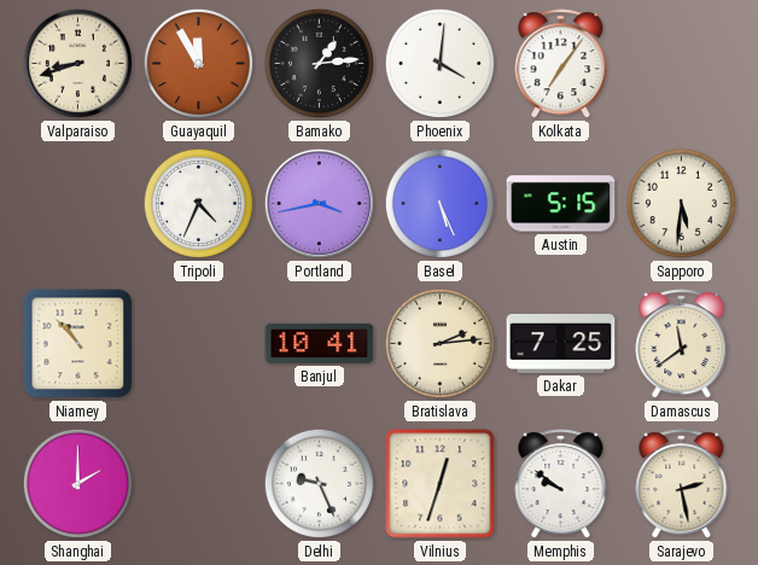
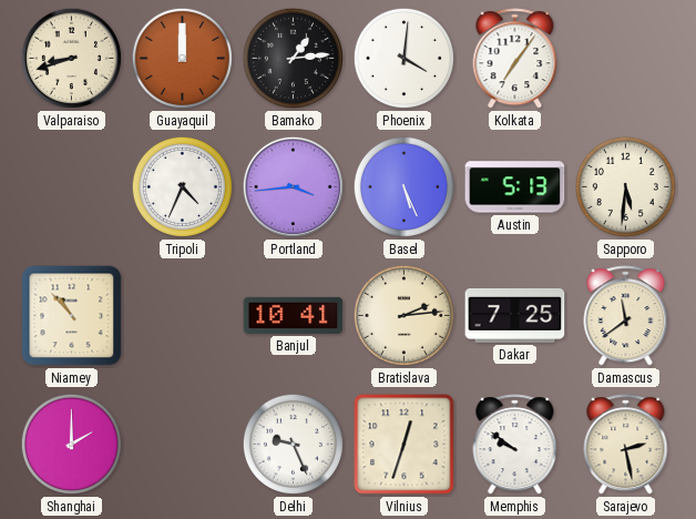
Guayaquil: 11:55 -> 12:00
Portland: 3:43 -> 3:44
Austin: 5:15 -> 5:13
